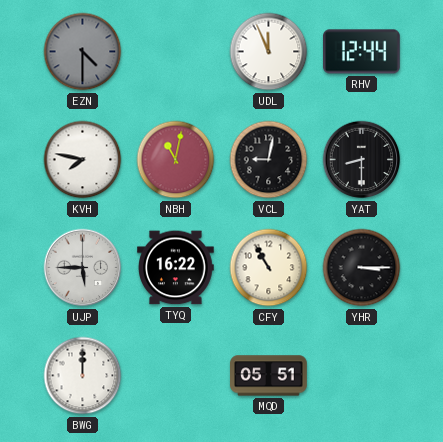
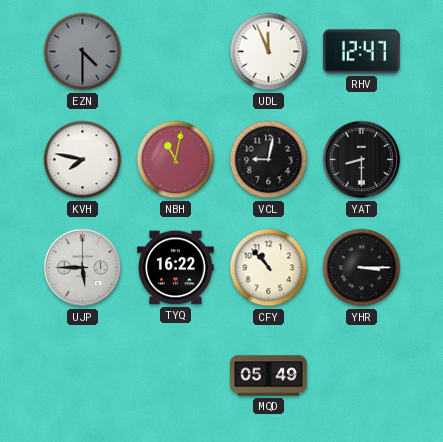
RHV: 12:44 -> 12:47
CFY: 10:55 -> 10:53
BWG: 12:00 -> none
MQD: 05:51 -> 05:49
